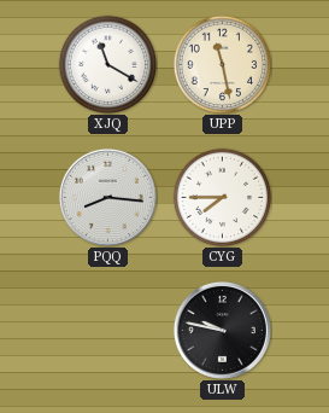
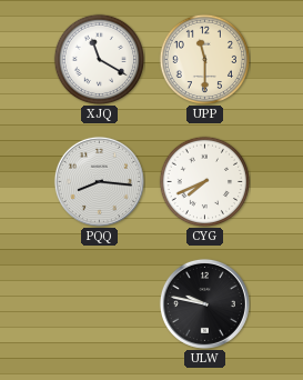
UPP: 11:28 -> 11:30
CYG: 7:45 -> 7:41
